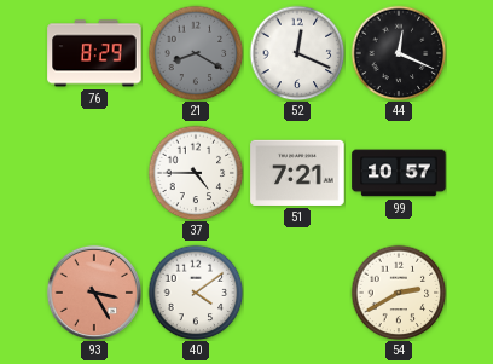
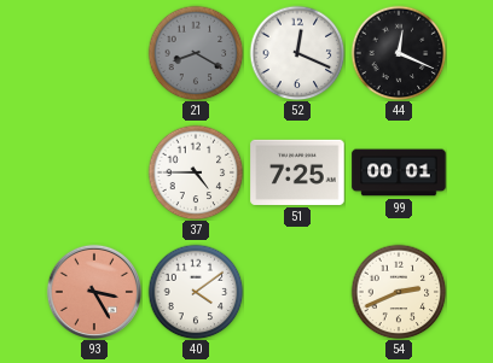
76: 8:29 -> none
51: 7:21 -> 7:25
99: 10:57 -> 00:01
54: 2:40 -> 2:41
